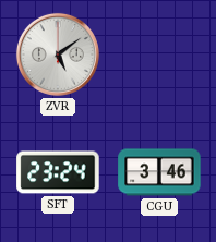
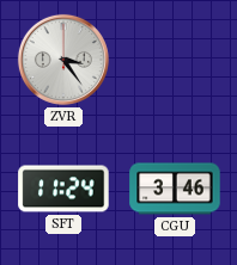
ZVR: 5:09 -> 3:24
SFT: 23:24 -> 11:24
